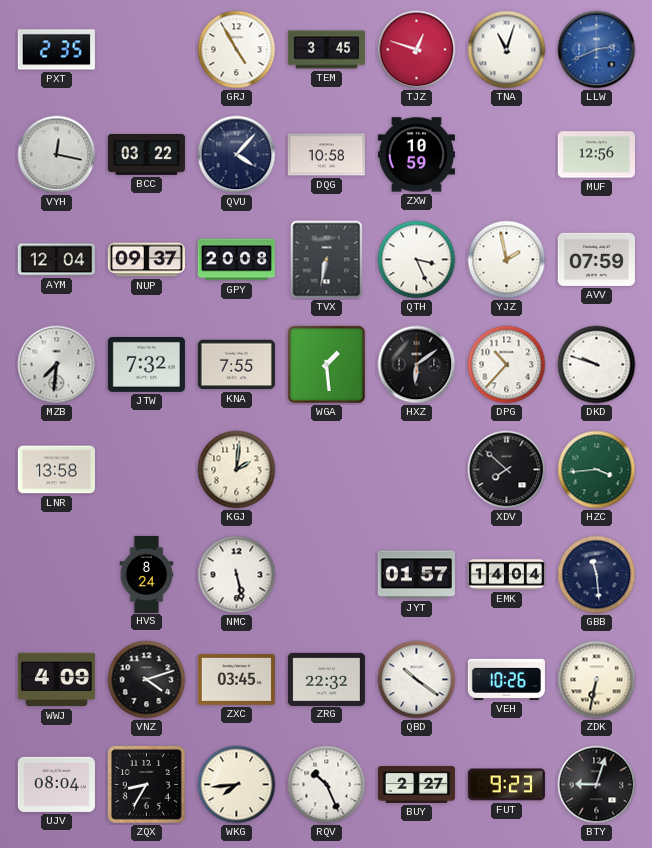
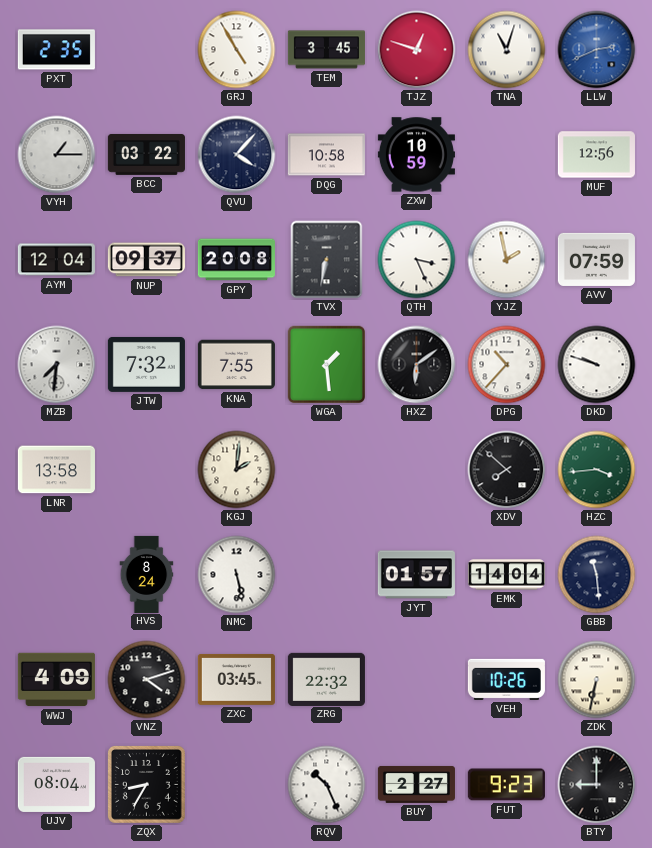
VYH: 12:17 -> 1:15
QBD: 10:21 -> none
WKG: 7:44 -> none
BTY: 9:03 -> 9:00
